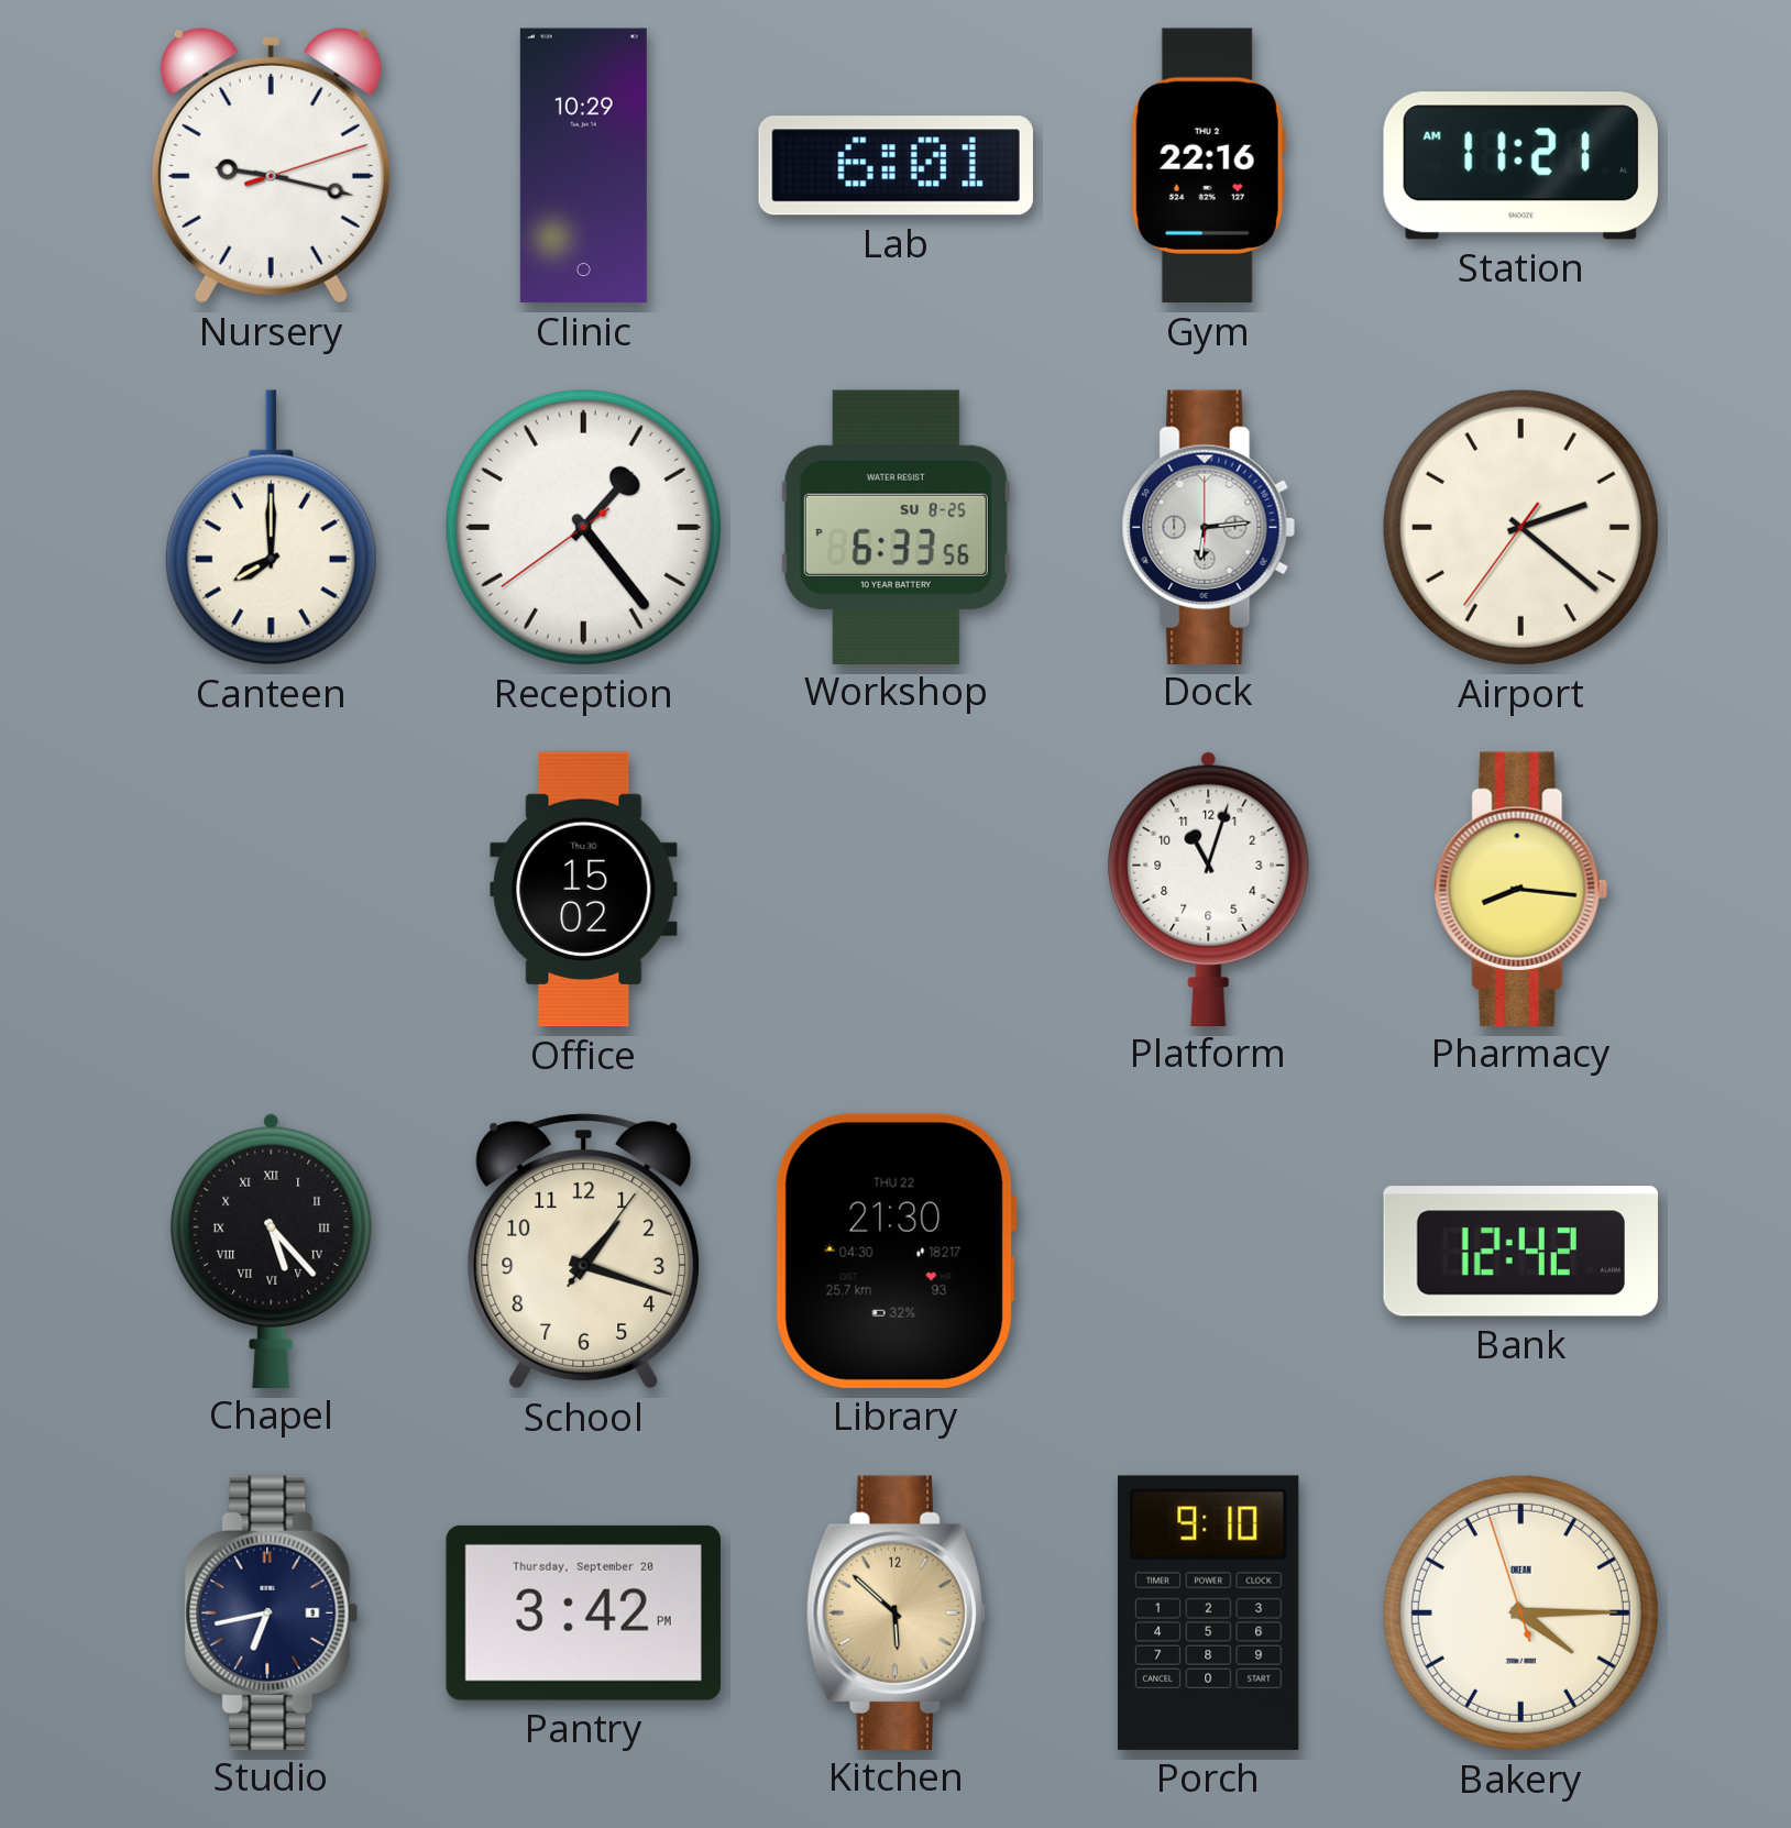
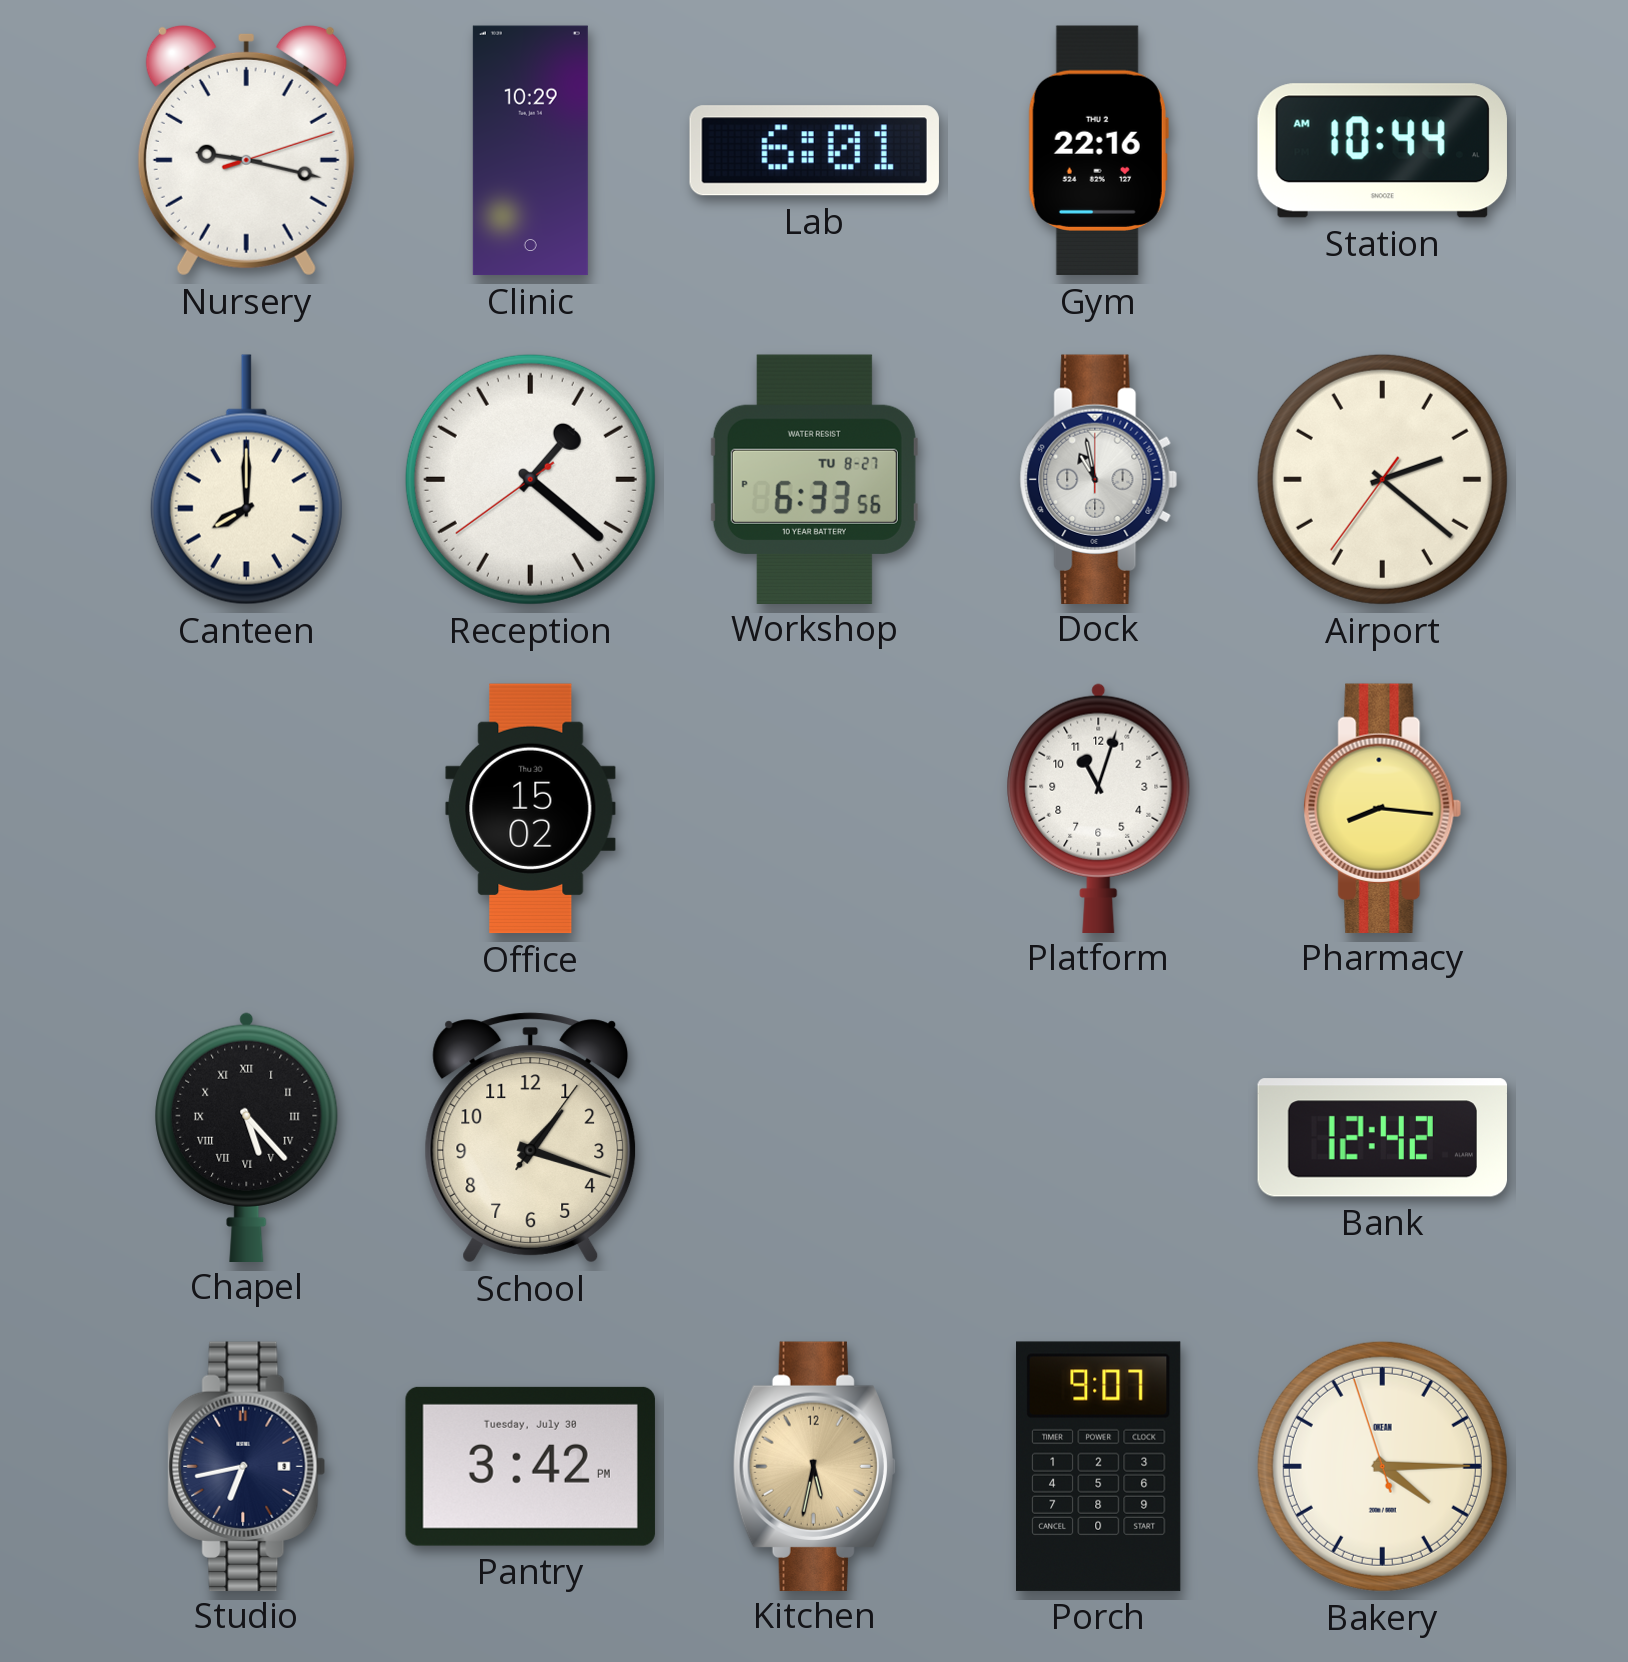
Station: 11:21 -> 10:44
Reception: 1:23 -> 1:21
Workshop date: SU 8-25 -> TU 8-27
Dock: 6:14 -> 10:58
Library: 21:30 -> none
Pantry date: Thursday, September 20 -> Tuesday, July 30
Kitchen: 5:52 -> 5:32
Porch: 9:10 -> 9:07
